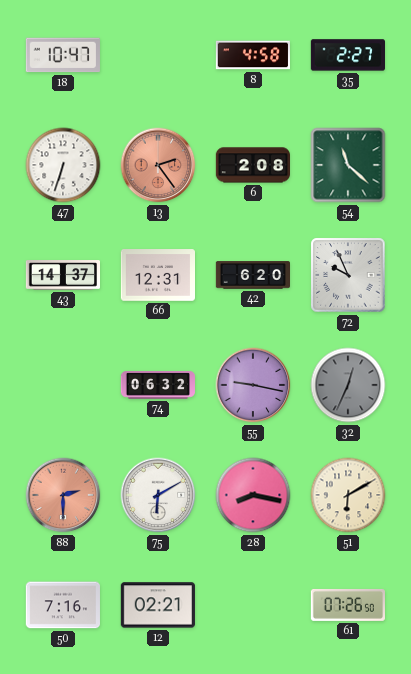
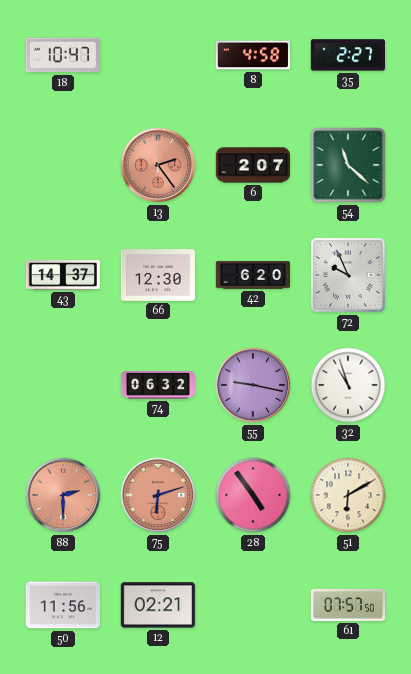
47: 6:33 -> none
6: 2:08 -> 2:07
66: 12:31 -> 12:30
32: 12:34 -> 10:57
32 dial: grey -> white
75: 6:10 -> 6:12
75 dial: white -> salmon
28: 8:17 -> 4:54
50: 7:16 -> 11:56
61: 07:26 -> 07:57
